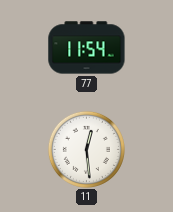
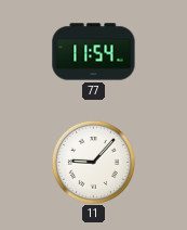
11: 12:29 -> 9:07
